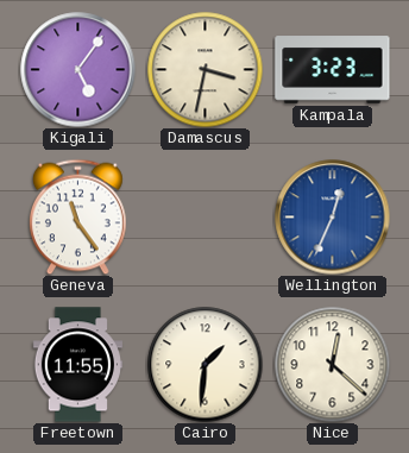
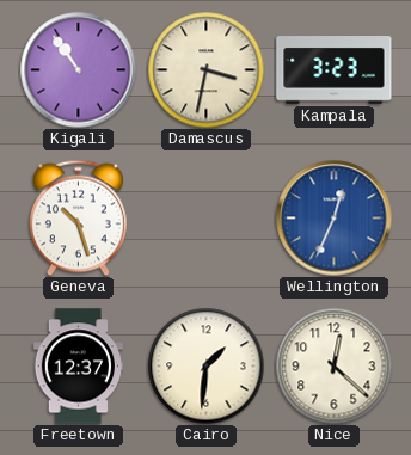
Kigali: 5:06 -> 10:54
Geneva: 11:24 -> 10:27
Freetown: 11:55 -> 12:37
